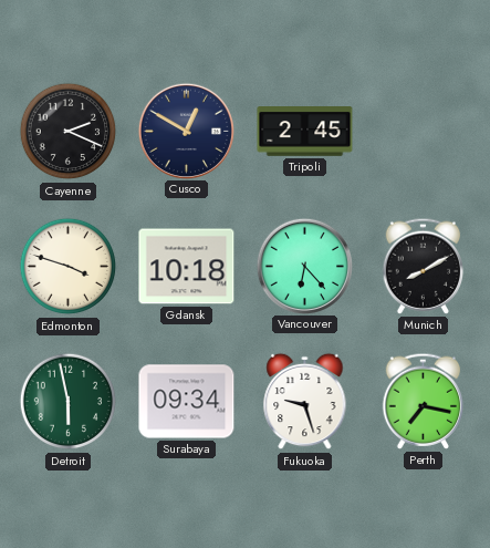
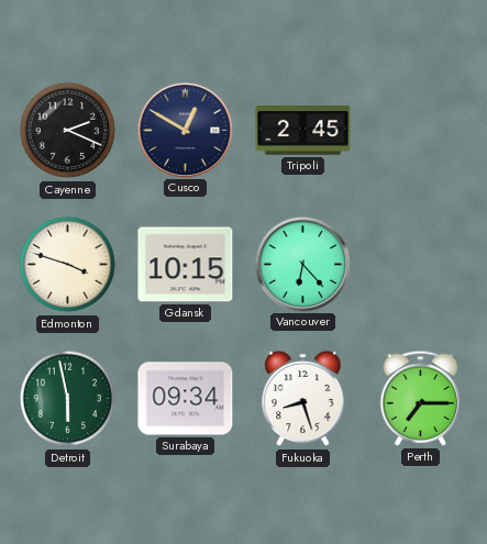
Gdansk: 10:18 -> 10:15
Munich: 8:10 -> none
Fukuoka: 9:27 -> 8:27
Perth: 7:17 -> 7:15
